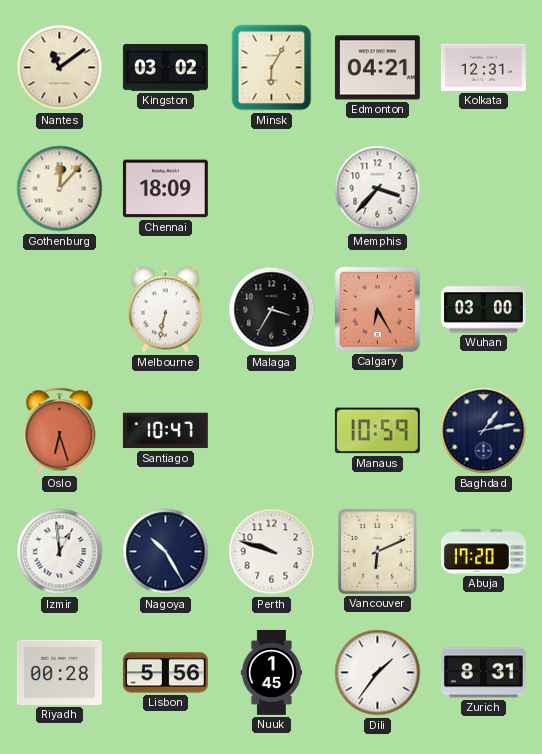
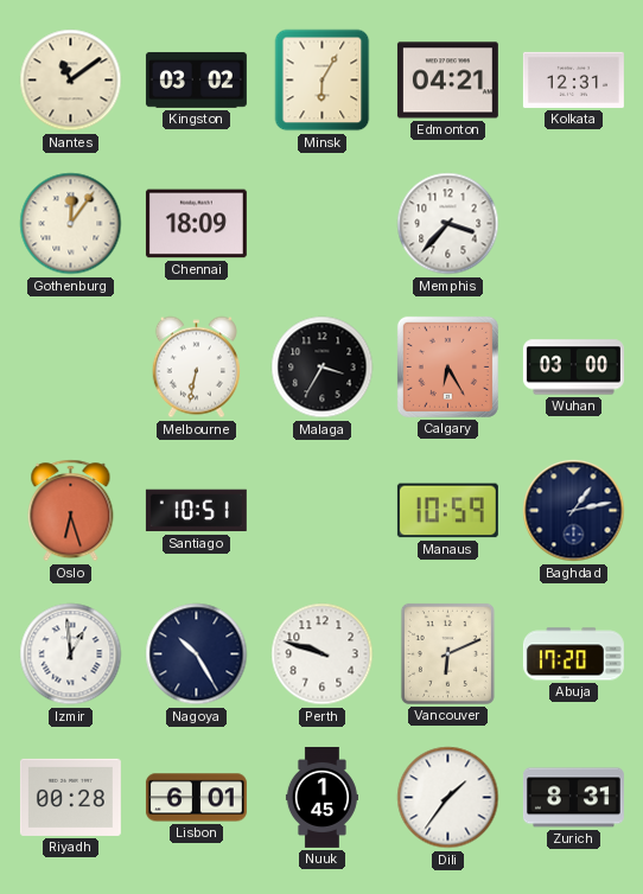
Gothenburg: 12:07 -> 12:06
Santiago: 10:47 -> 10:51
Lisbon: 5:56 -> 6:01
